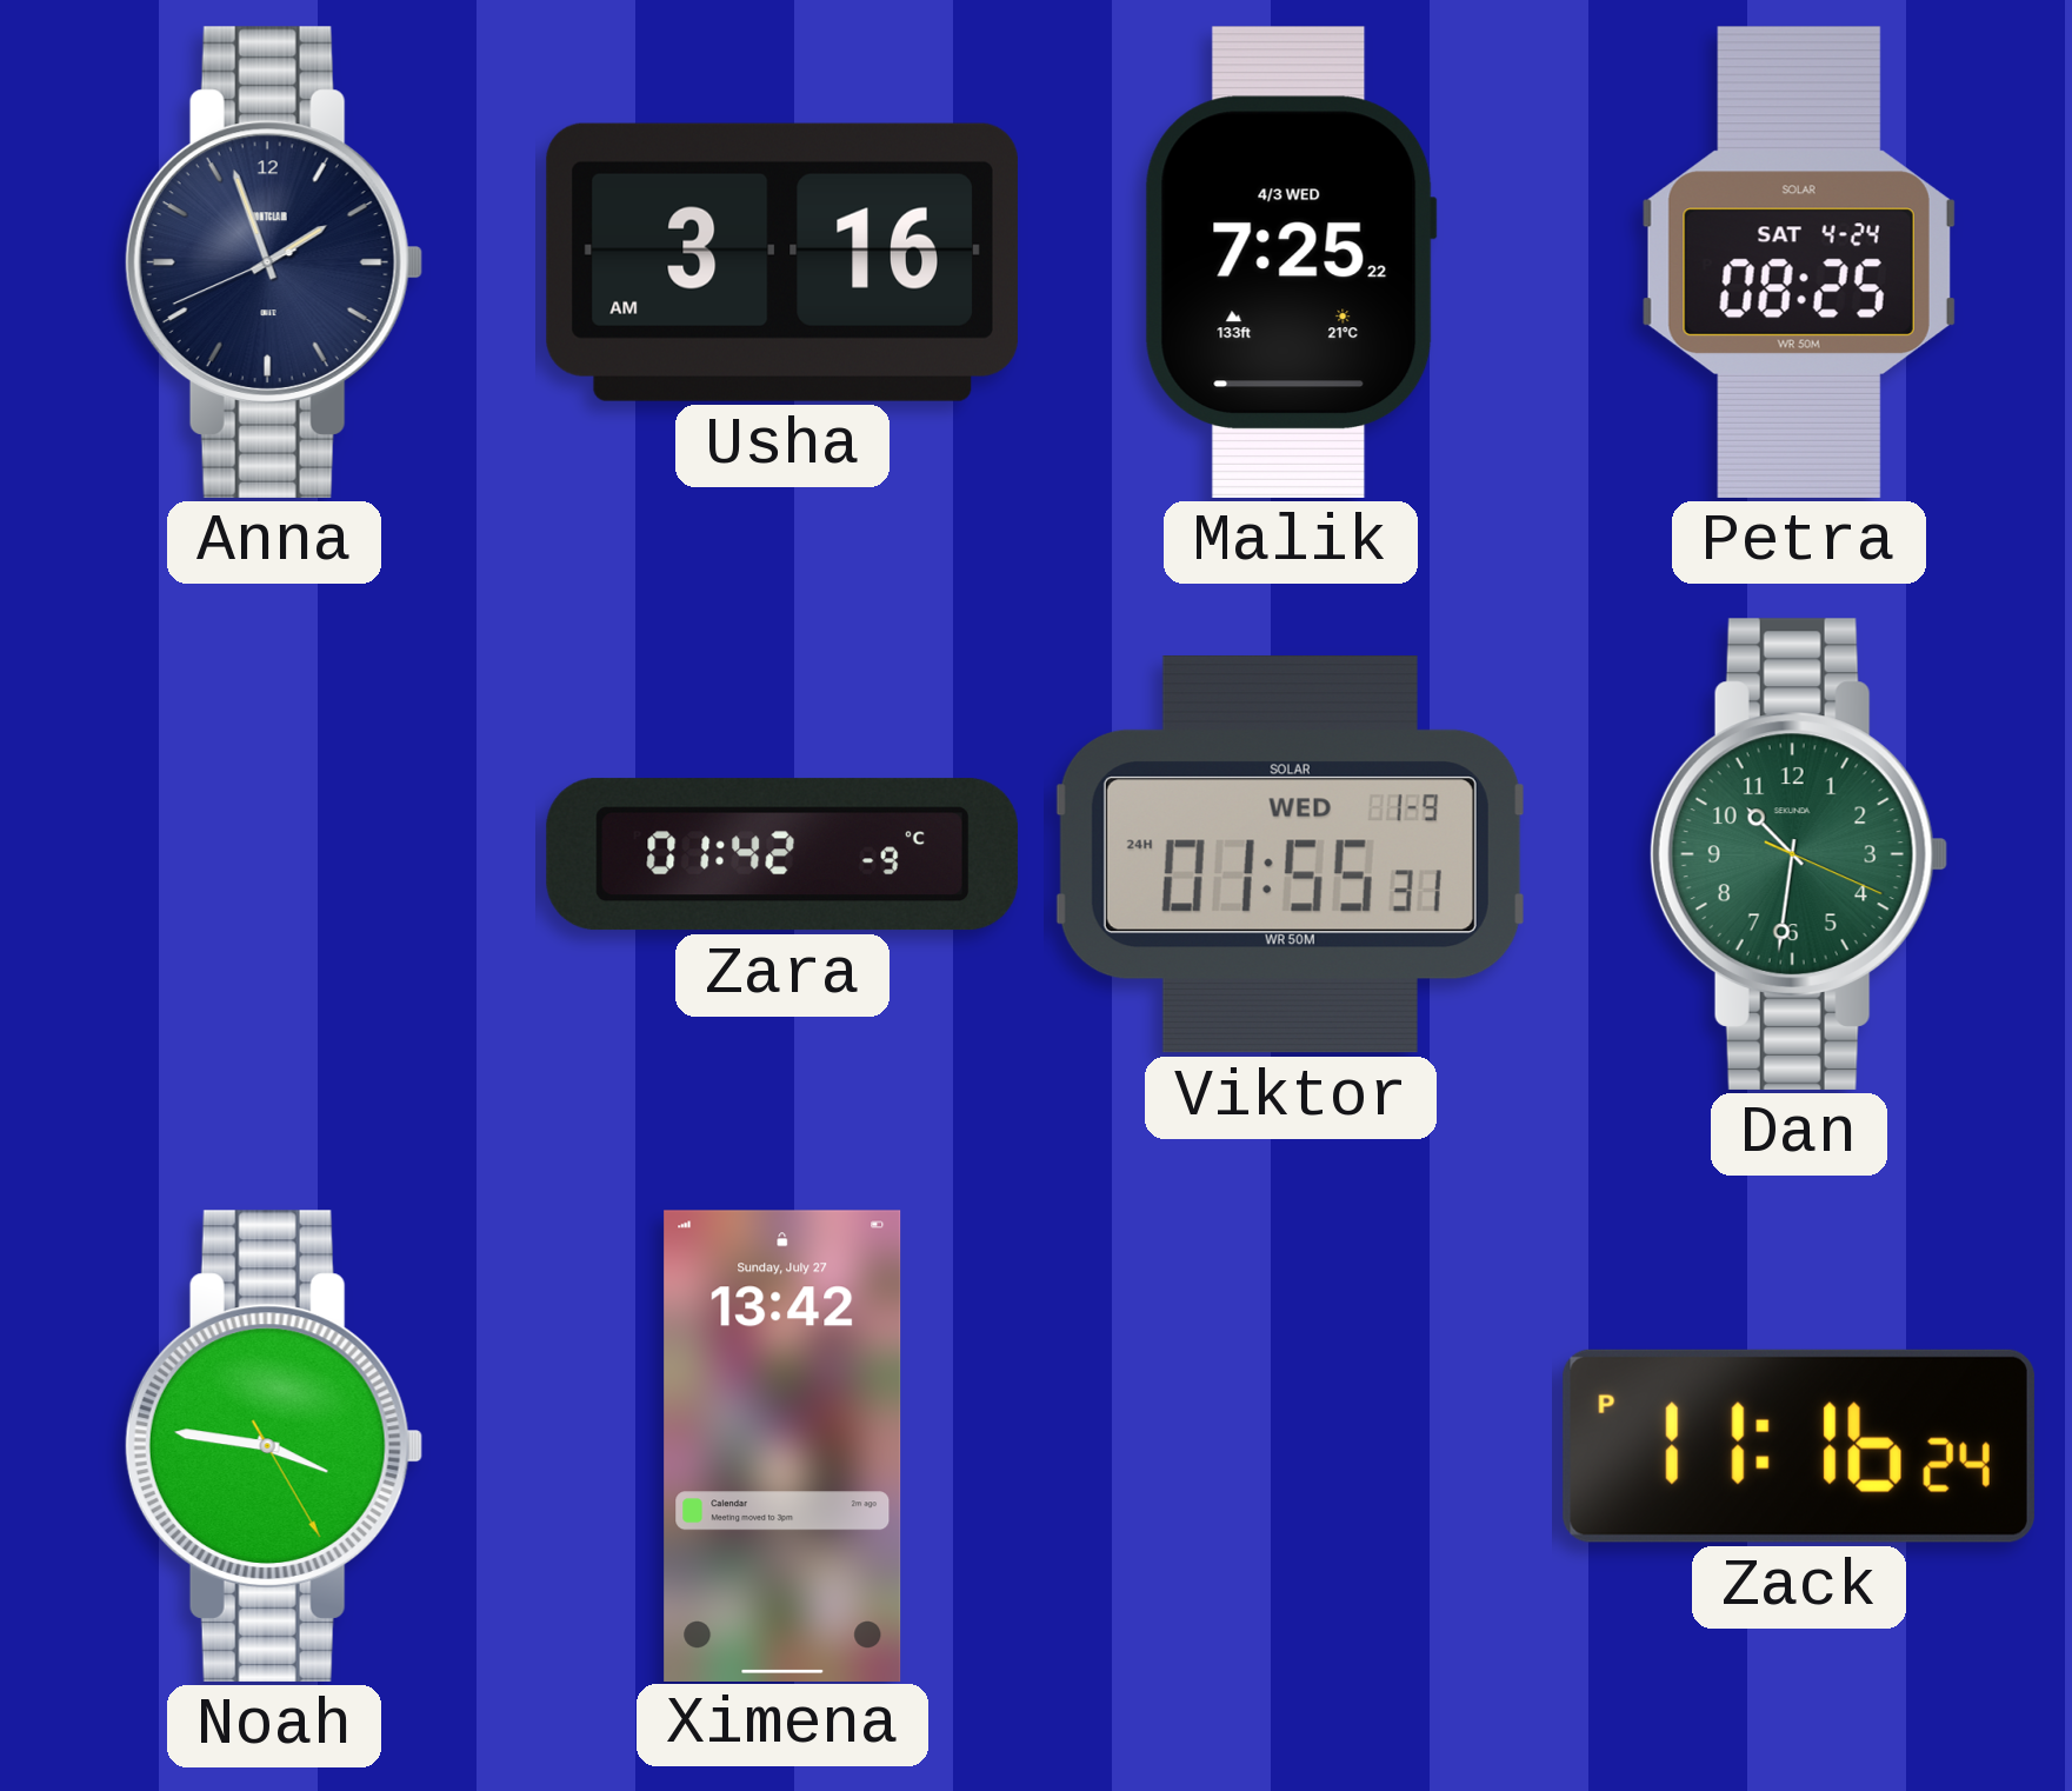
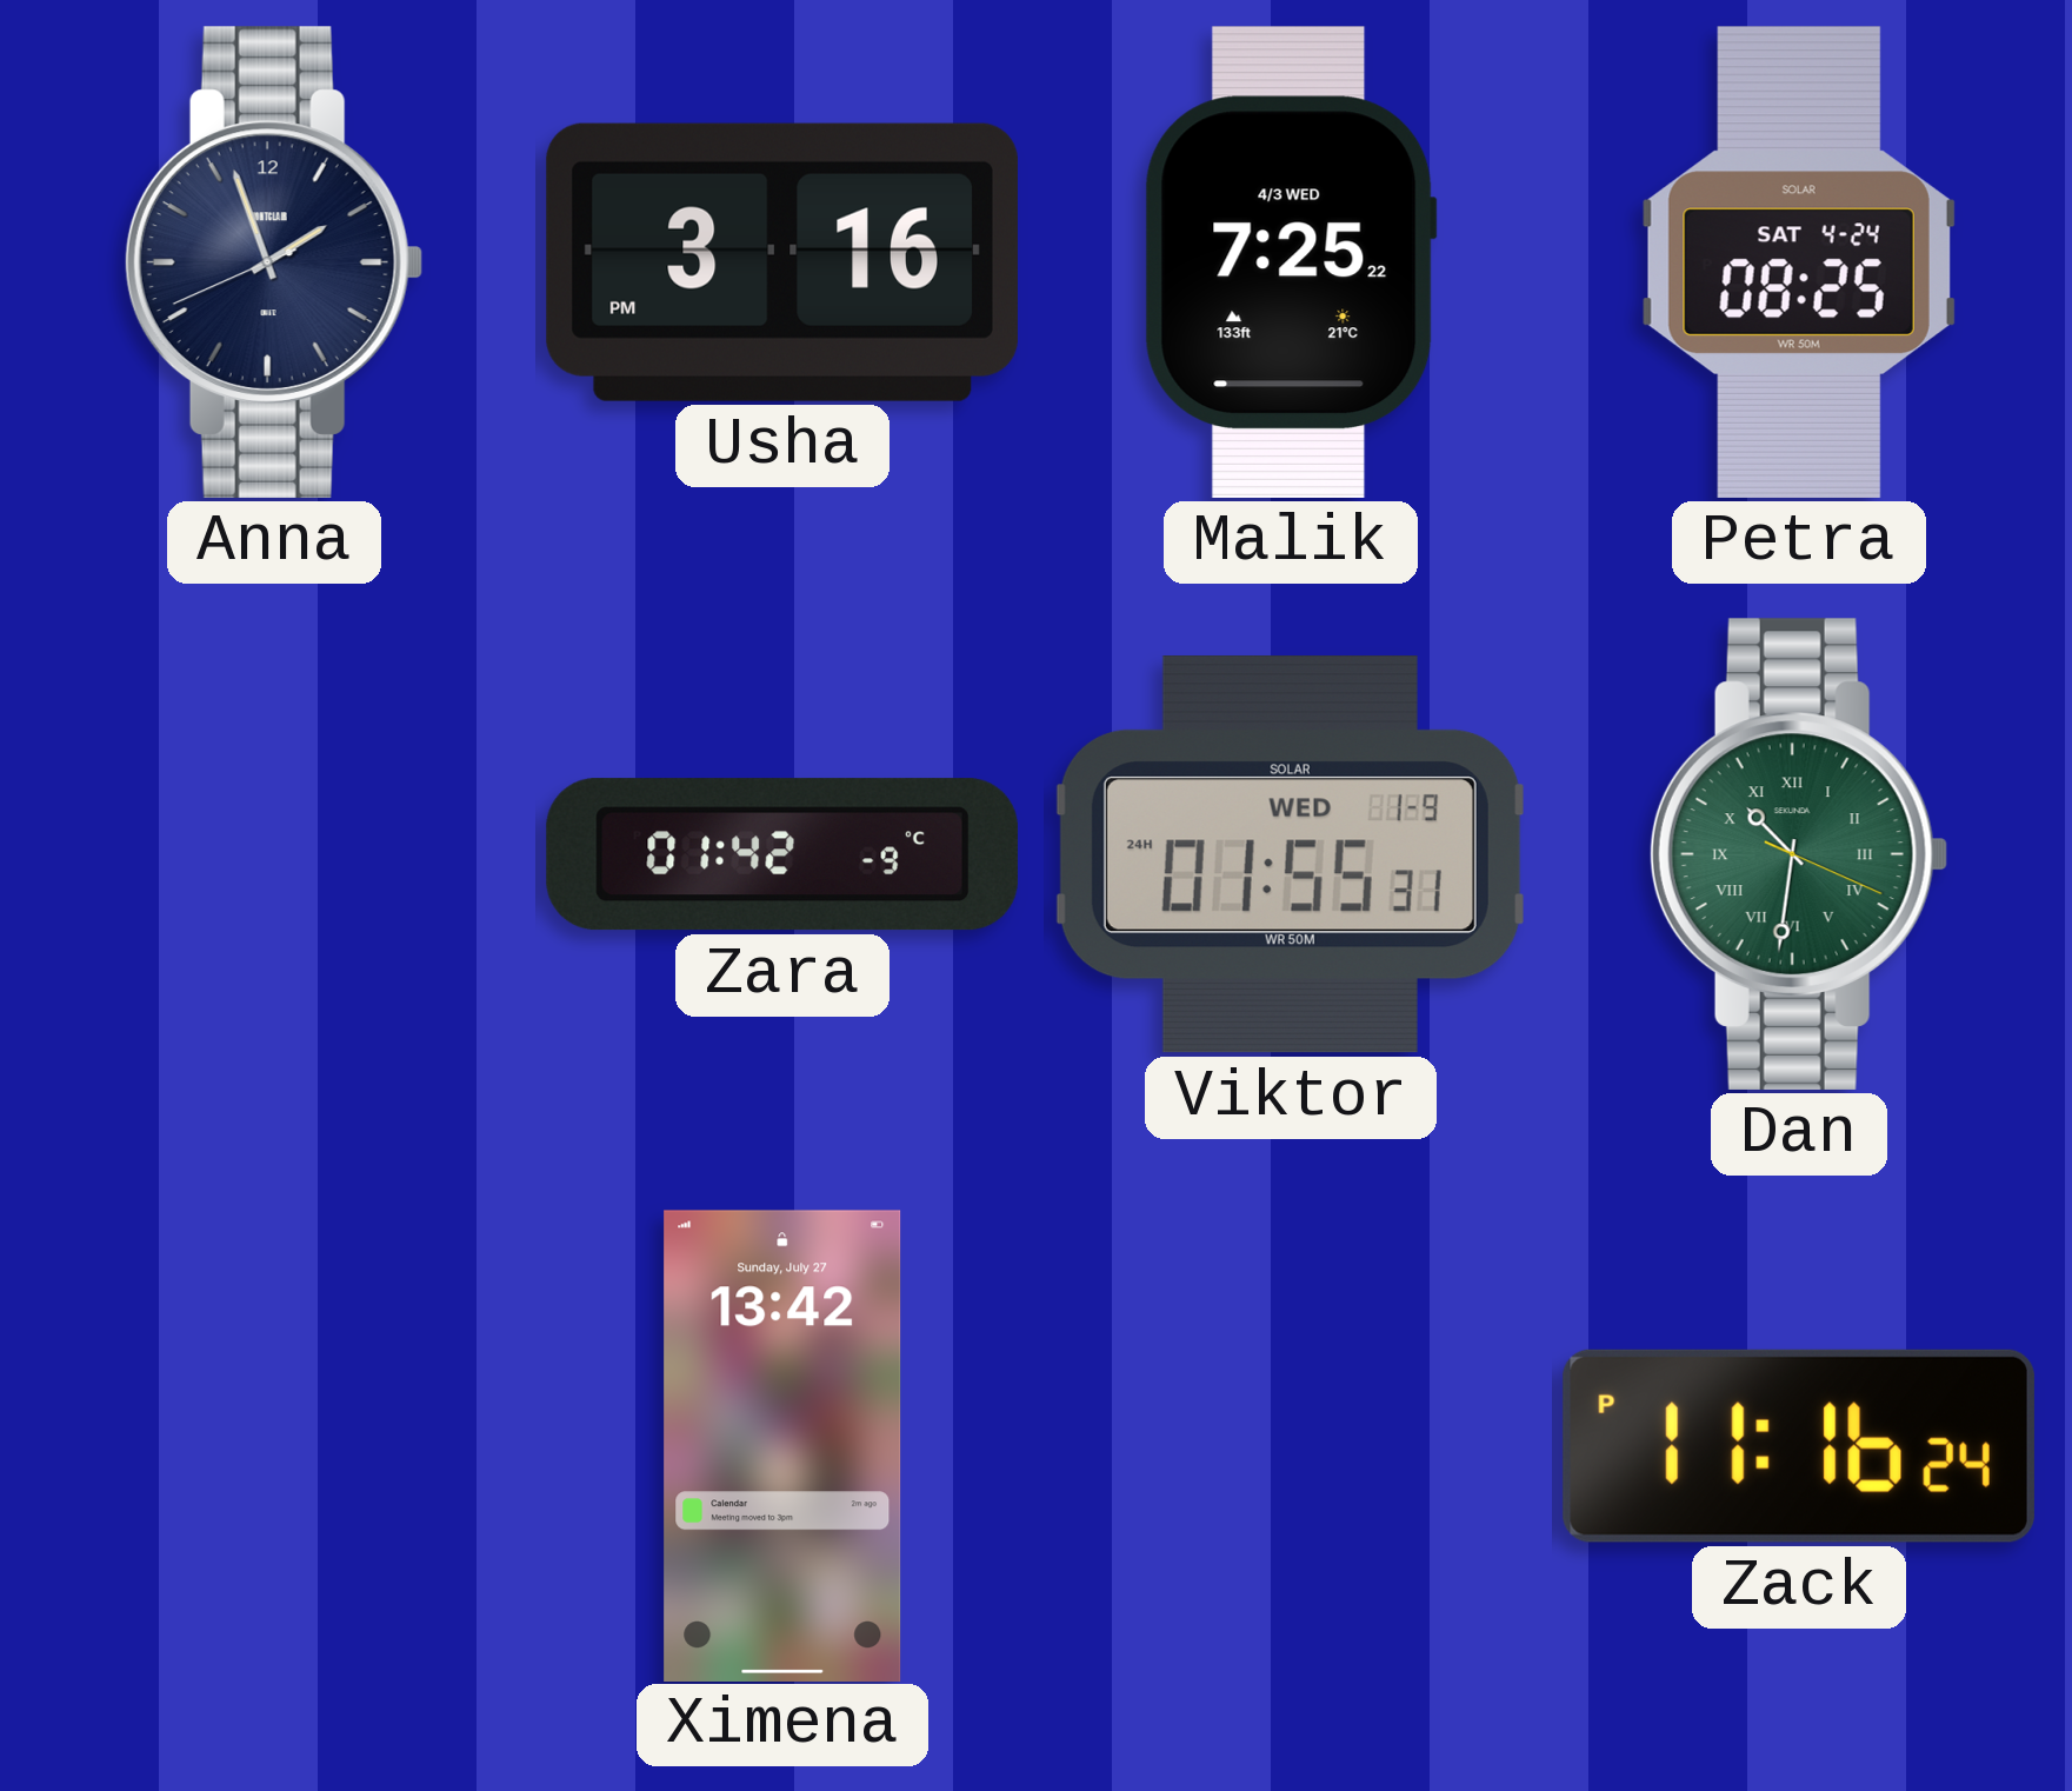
Usha: 3:16 AM -> 3:16 PM
Dan numerals: Arabic -> Roman
Noah: 3:46 -> none
